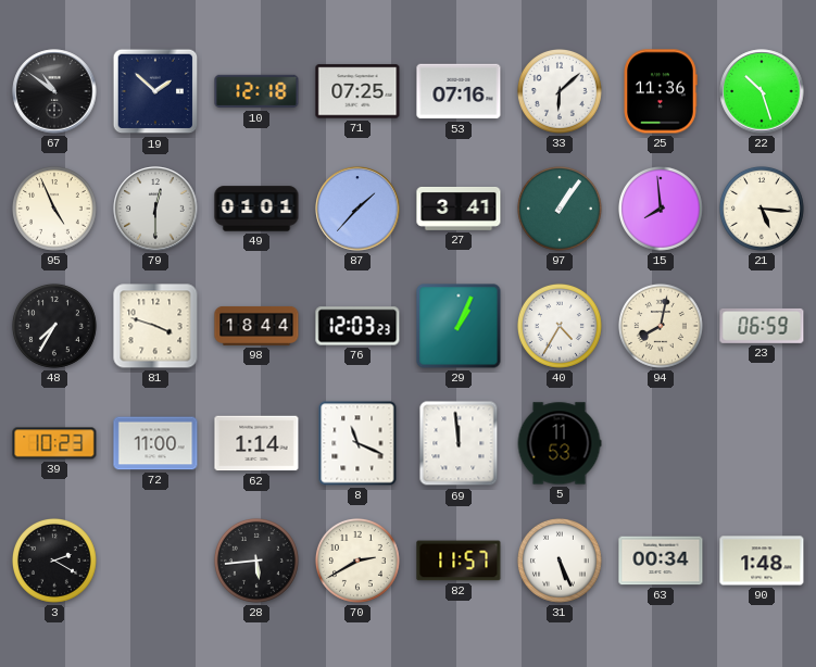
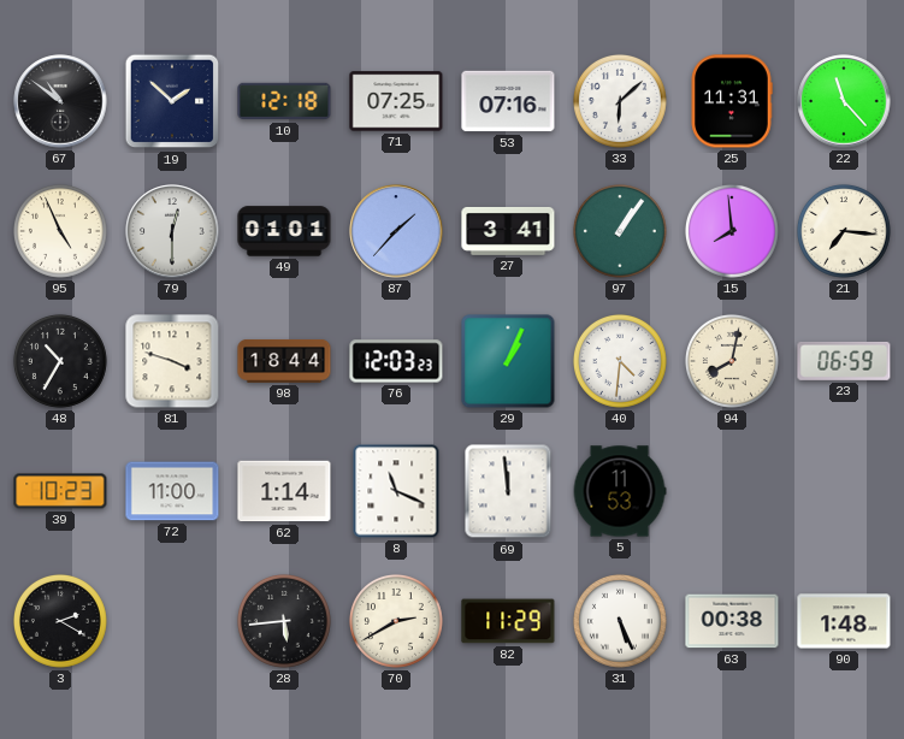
25: 11:36 -> 11:31
22: 10:27 -> 11:23
21: 5:16 -> 7:16
48: 7:35 -> 10:35
40: 4:35 -> 4:31
82: 11:57 -> 11:29
63: 00:34 -> 00:38
